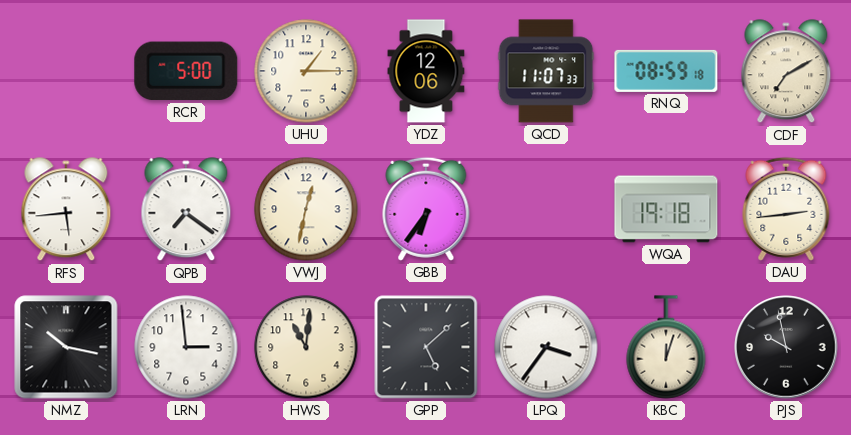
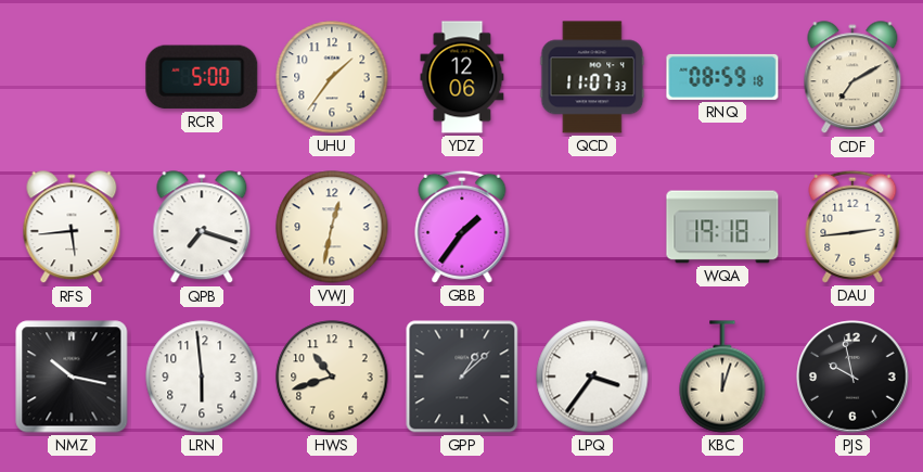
UHU: 1:15 -> 1:36
QPB: 7:21 -> 7:18
GBB: 6:36 -> 1:36
LRN: 2:59 -> 5:59
HWS: 11:01 -> 10:42
GPP: 5:08 -> 1:08
